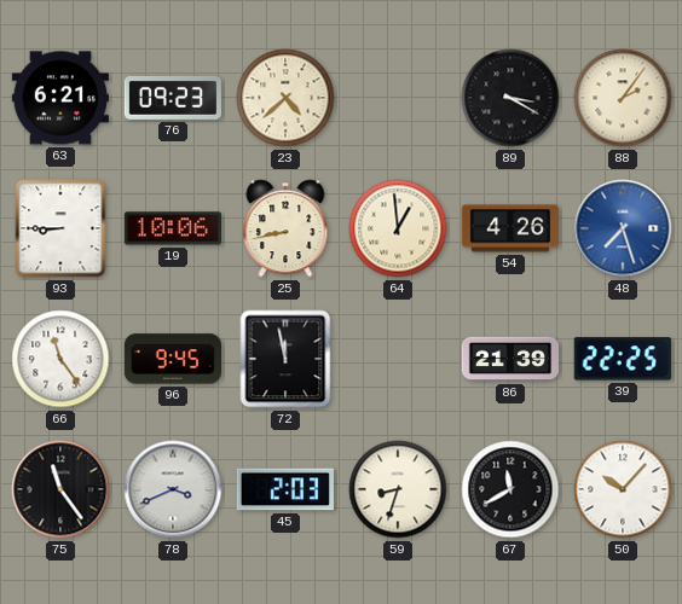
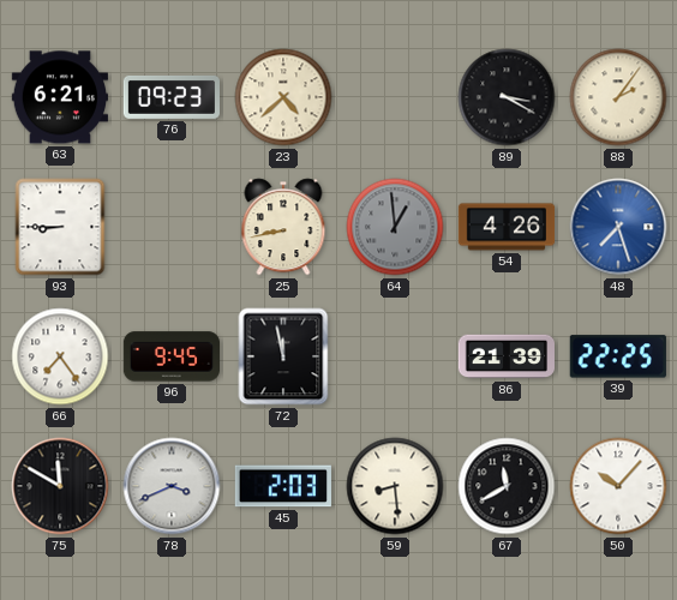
19: 10:06 -> none
64 dial: cream -> grey
66: 11:24 -> 7:24
75: 11:24 -> 11:50
59: 8:33 -> 8:29
